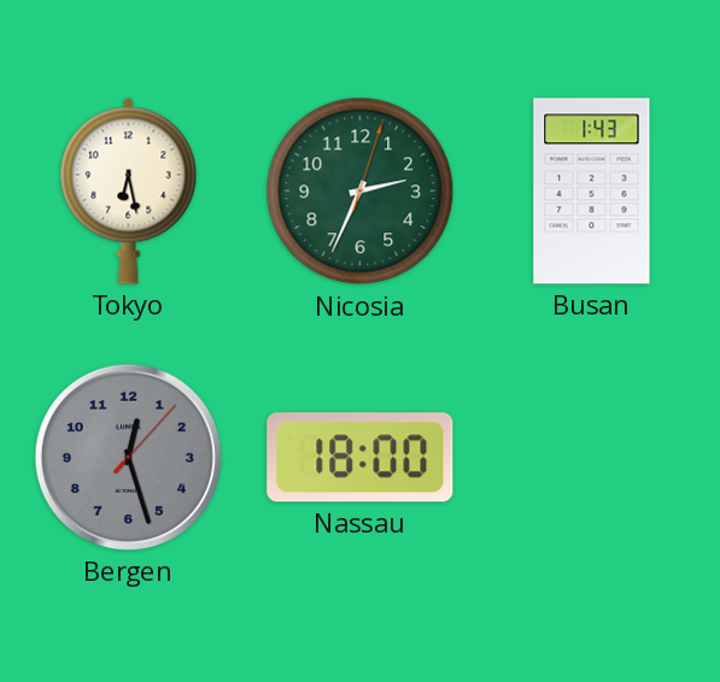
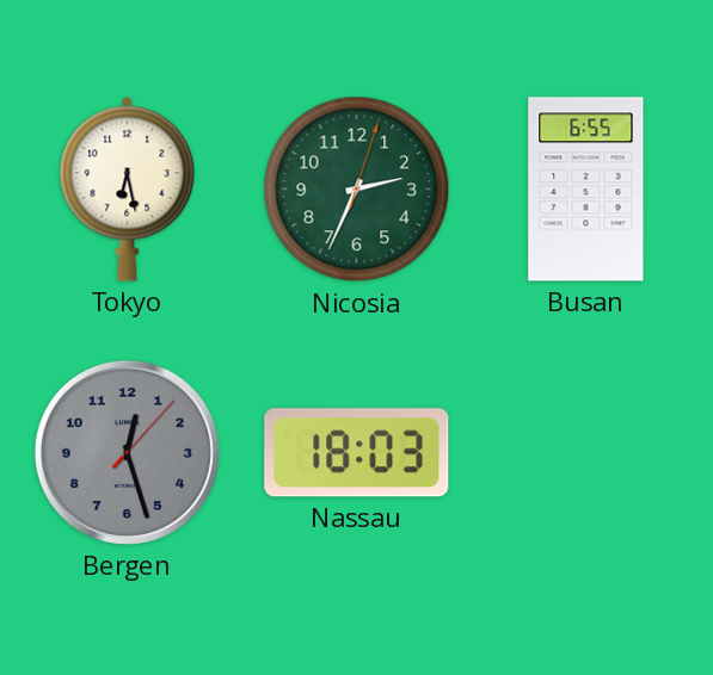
Busan: 1:43 -> 6:55
Nassau: 18:00 -> 18:03
